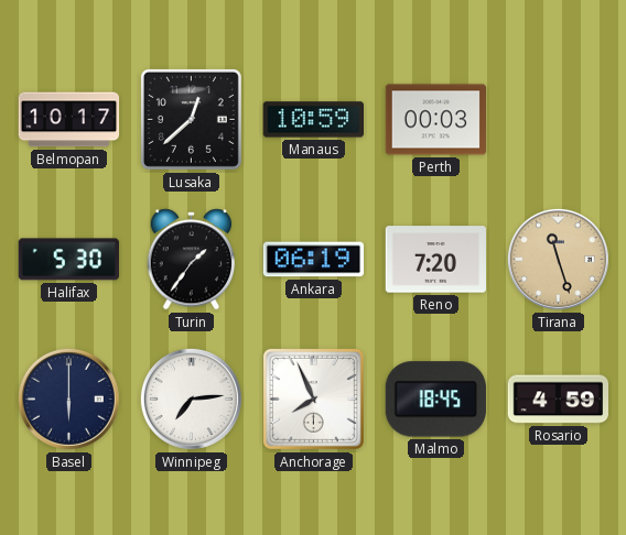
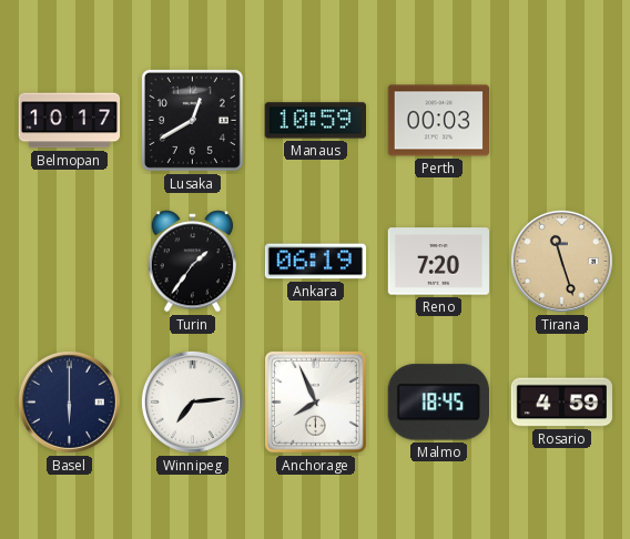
Lusaka: 12:38 -> 12:40
Halifax: 5:30 -> none
